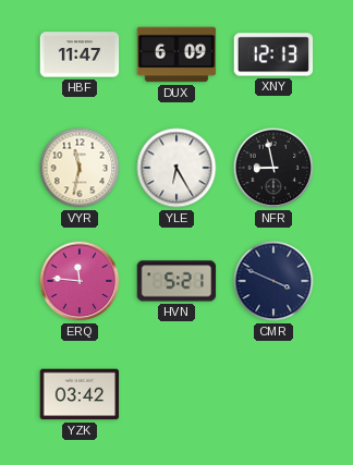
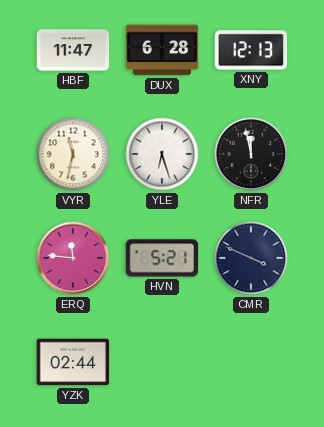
DUX: 6:09 -> 6:28
YLE: 6:25 -> 6:27
NFR: 8:58 -> 11:58
YZK: 03:42 -> 02:44
